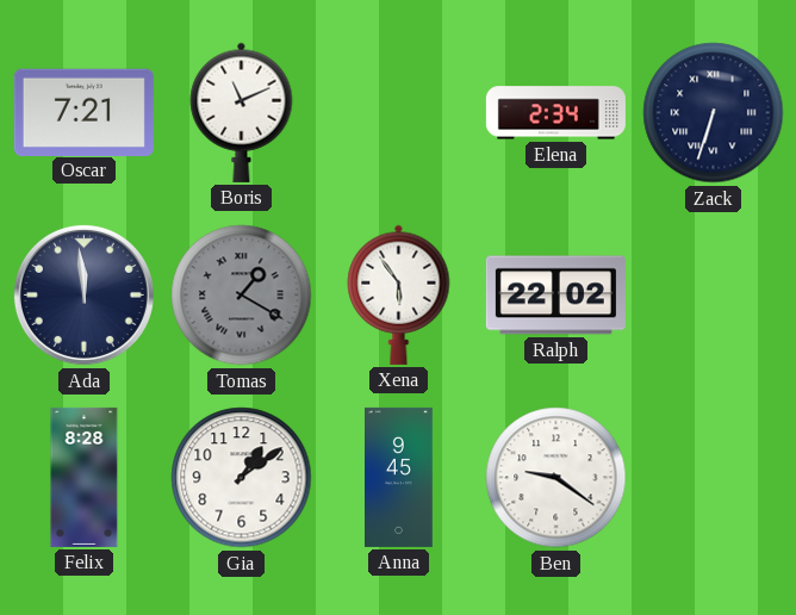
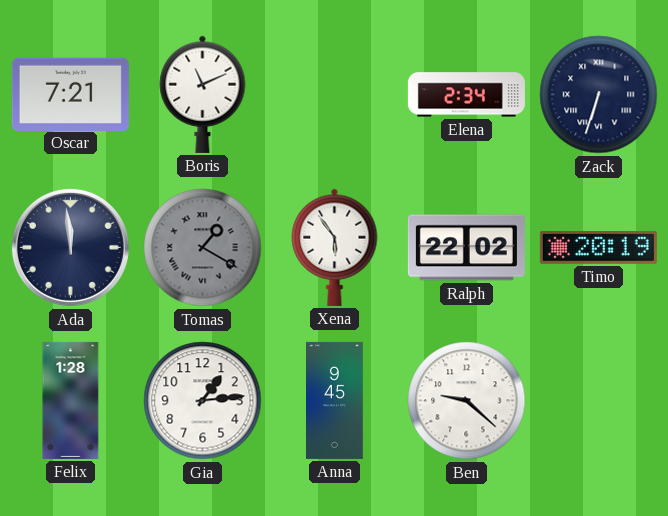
Timo: none -> 20:19
Felix: 8:28 -> 1:28
Gia: 1:09 -> 1:14
Ben: 9:21 -> 9:22
